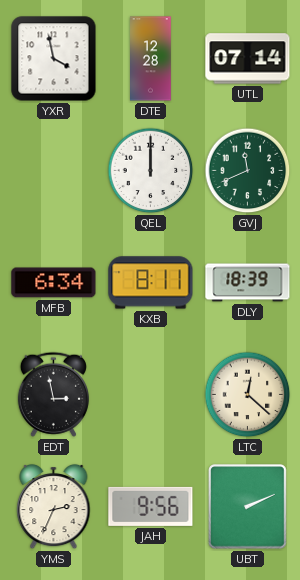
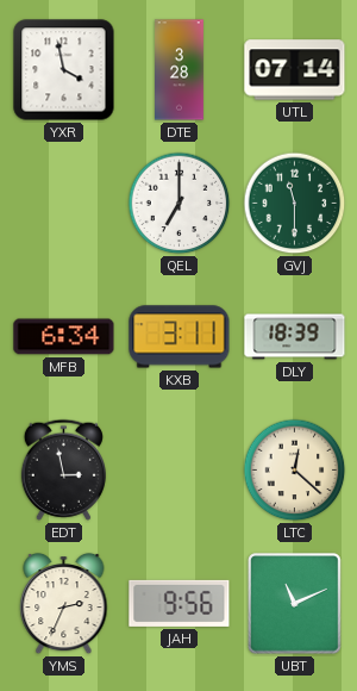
DTE: 12:28 -> 3:28
QEL: 12:00 -> 7:00
GVJ: 11:41 -> 11:30
KXB: 8:11 -> 3:11
UBT: 2:11 -> 11:11
